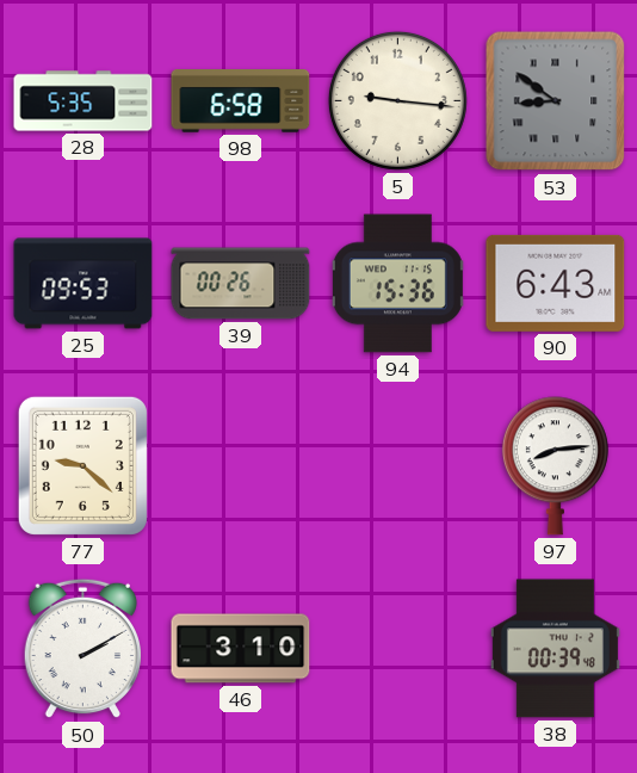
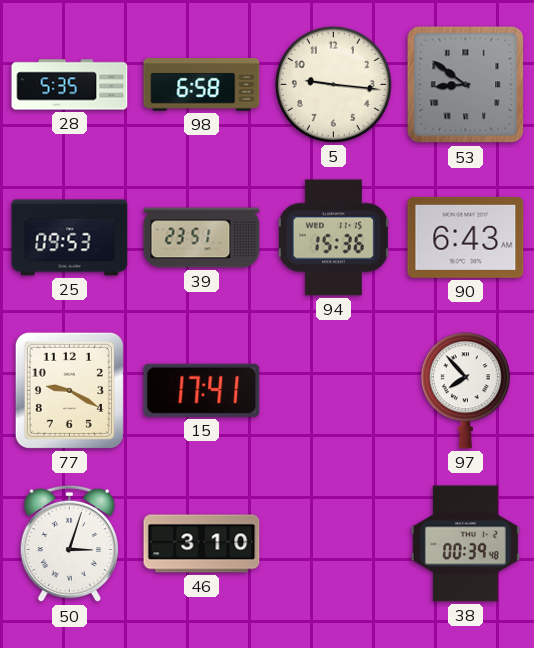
39: 00:26 -> 23:51
77: 9:22 -> 9:20
15: none -> 17:41
97: 8:14 -> 7:53
50: 2:10 -> 3:03
